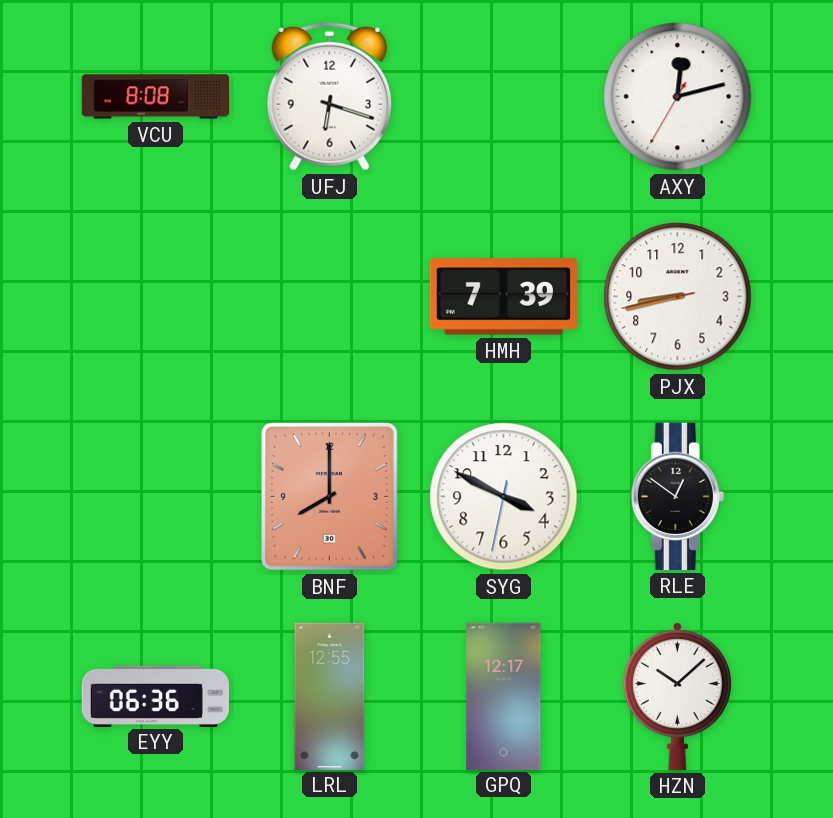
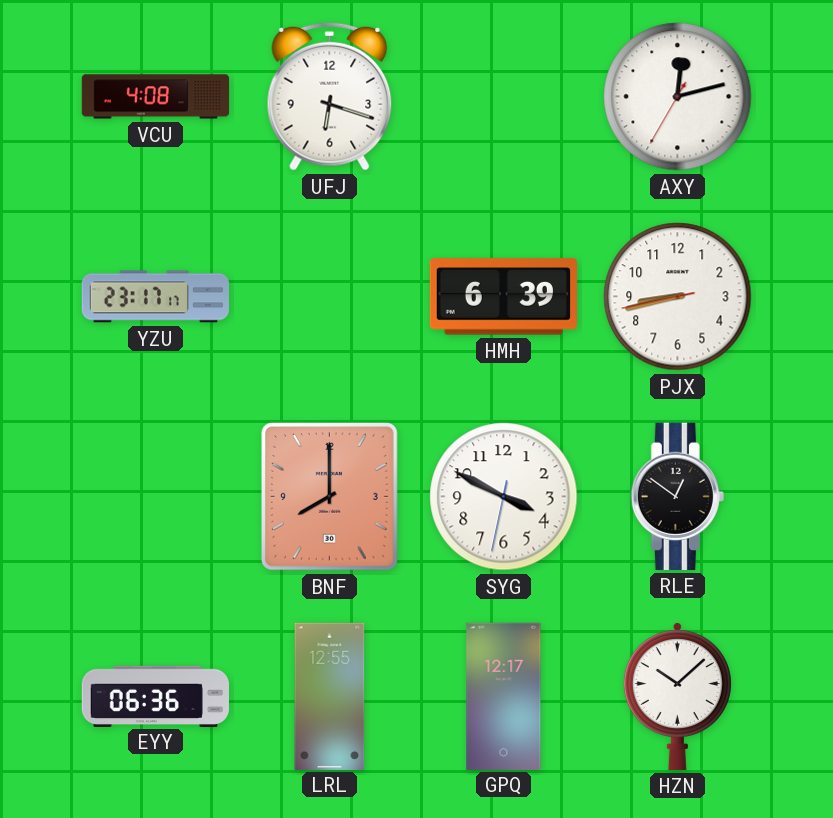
VCU: 8:08 -> 4:08
YZU: none -> 23:17
HMH: 7:39 -> 6:39
